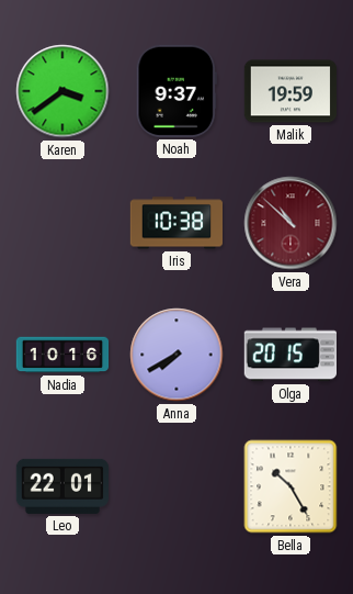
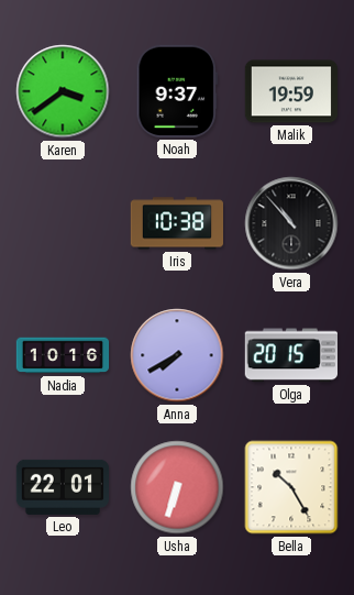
Vera: 10:52 -> 10:53
Vera dial: burgundy -> black
Usha: none -> 6:33
